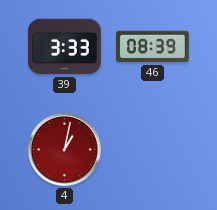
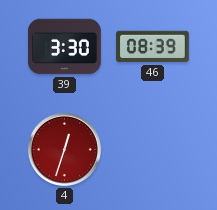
39: 3:33 -> 3:30
4: 1:02 -> 12:33
